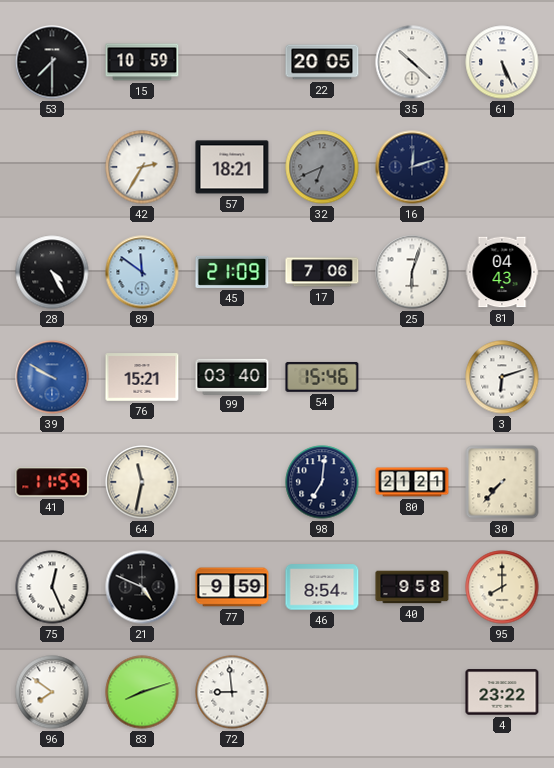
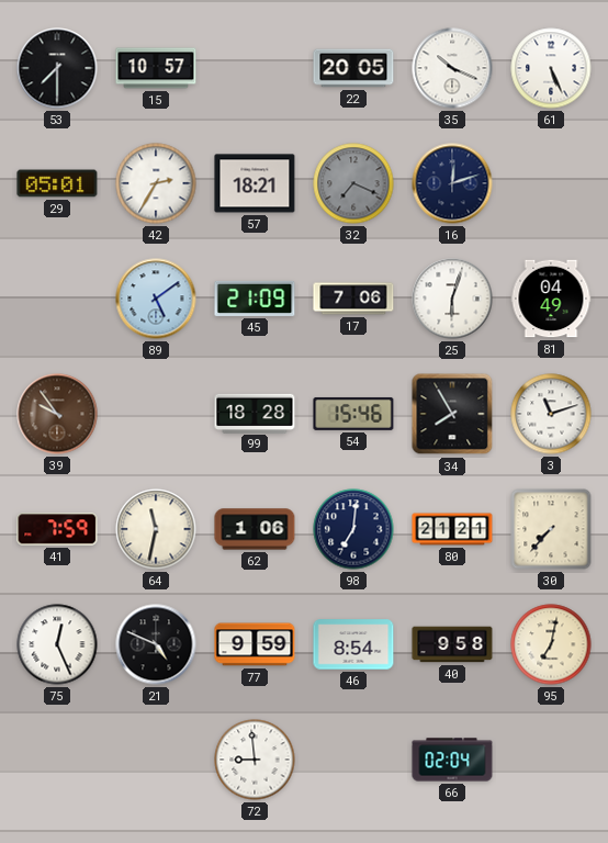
15: 10:59 -> 10:57
35: 10:22 -> 10:19
29: none -> 05:01
32: 6:41 -> 7:19
28: 4:25 -> none
89: 11:51 -> 5:09
81: 04:43 -> 04:49
39: 9:50 -> 9:54
39 dial: blue -> brown
76: 15:21 -> none
99: 03:40 -> 18:28
34: none -> 7:55
3: 6:12 -> 11:12
41: 11:59 -> 7:59
62: none -> 1:06
95: 8:00 -> 7:02
96: 7:51 -> none
83: 8:12 -> none
66: none -> 02:04
4: 23:22 -> none
